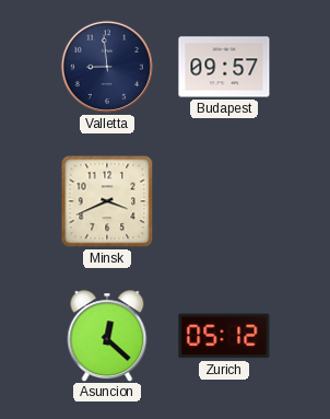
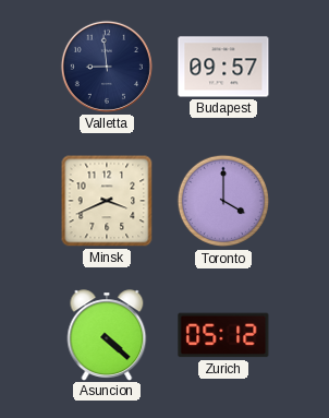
Toronto: none -> 4:00
Asuncion: 12:22 -> 4:22
